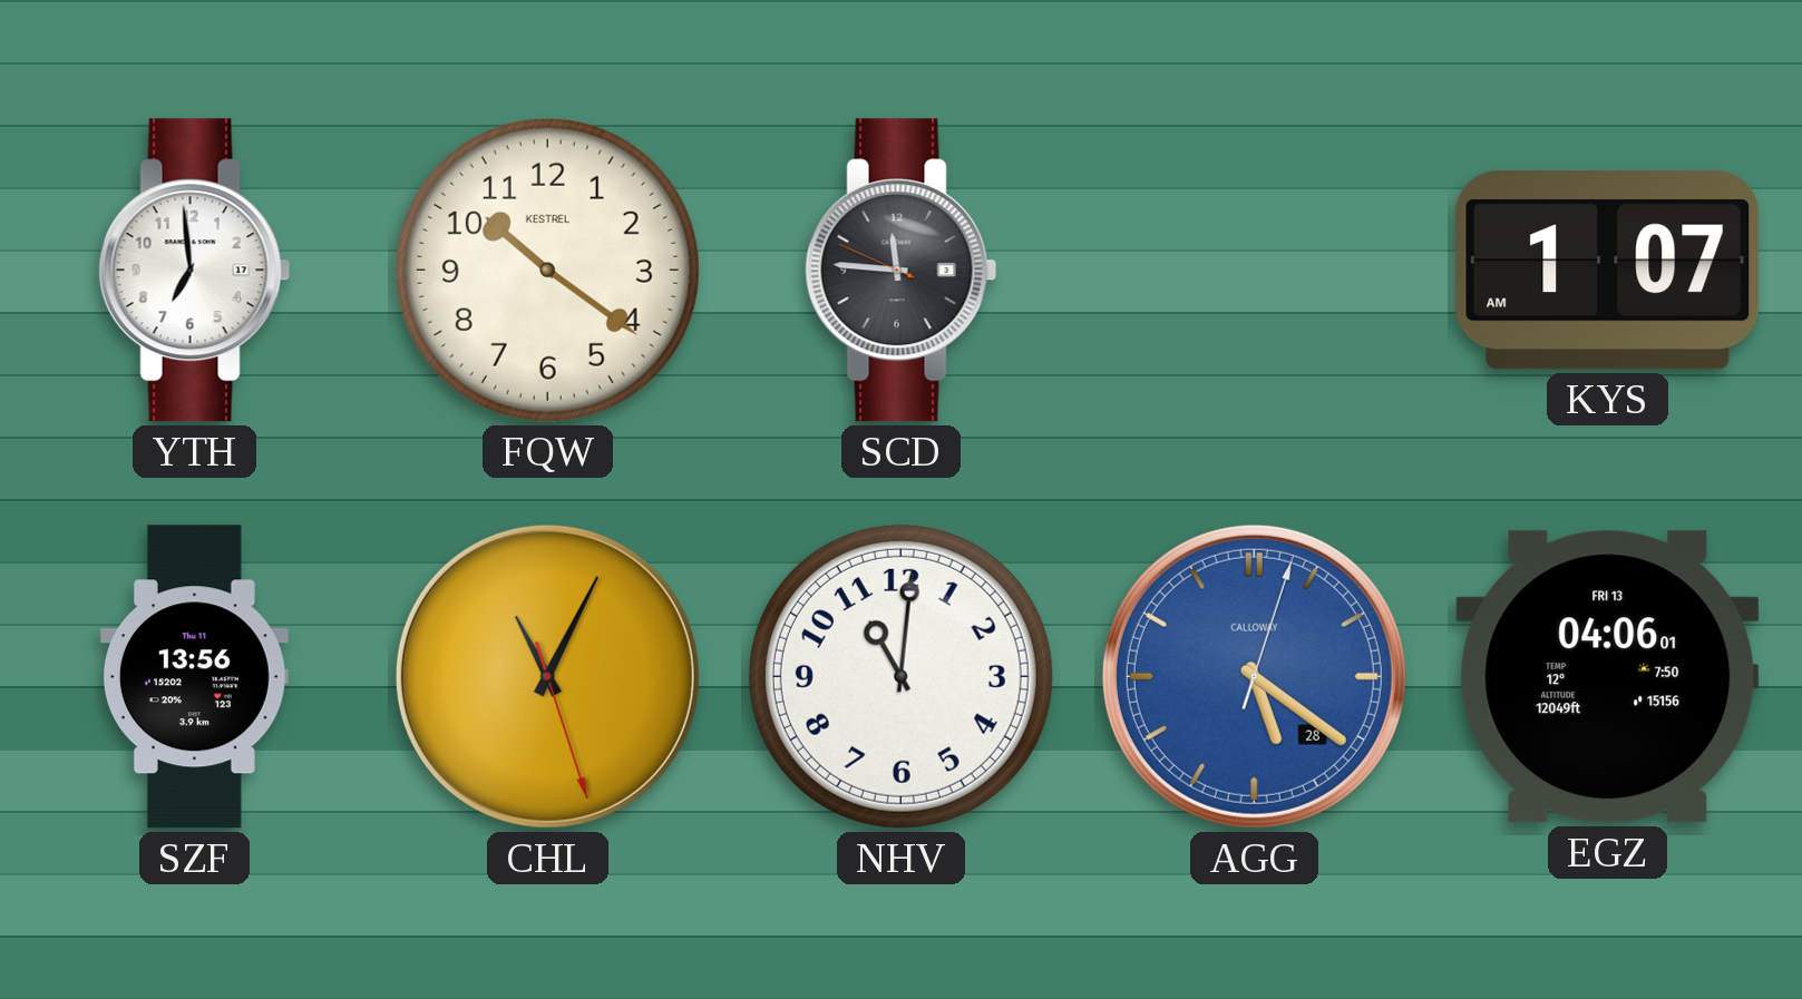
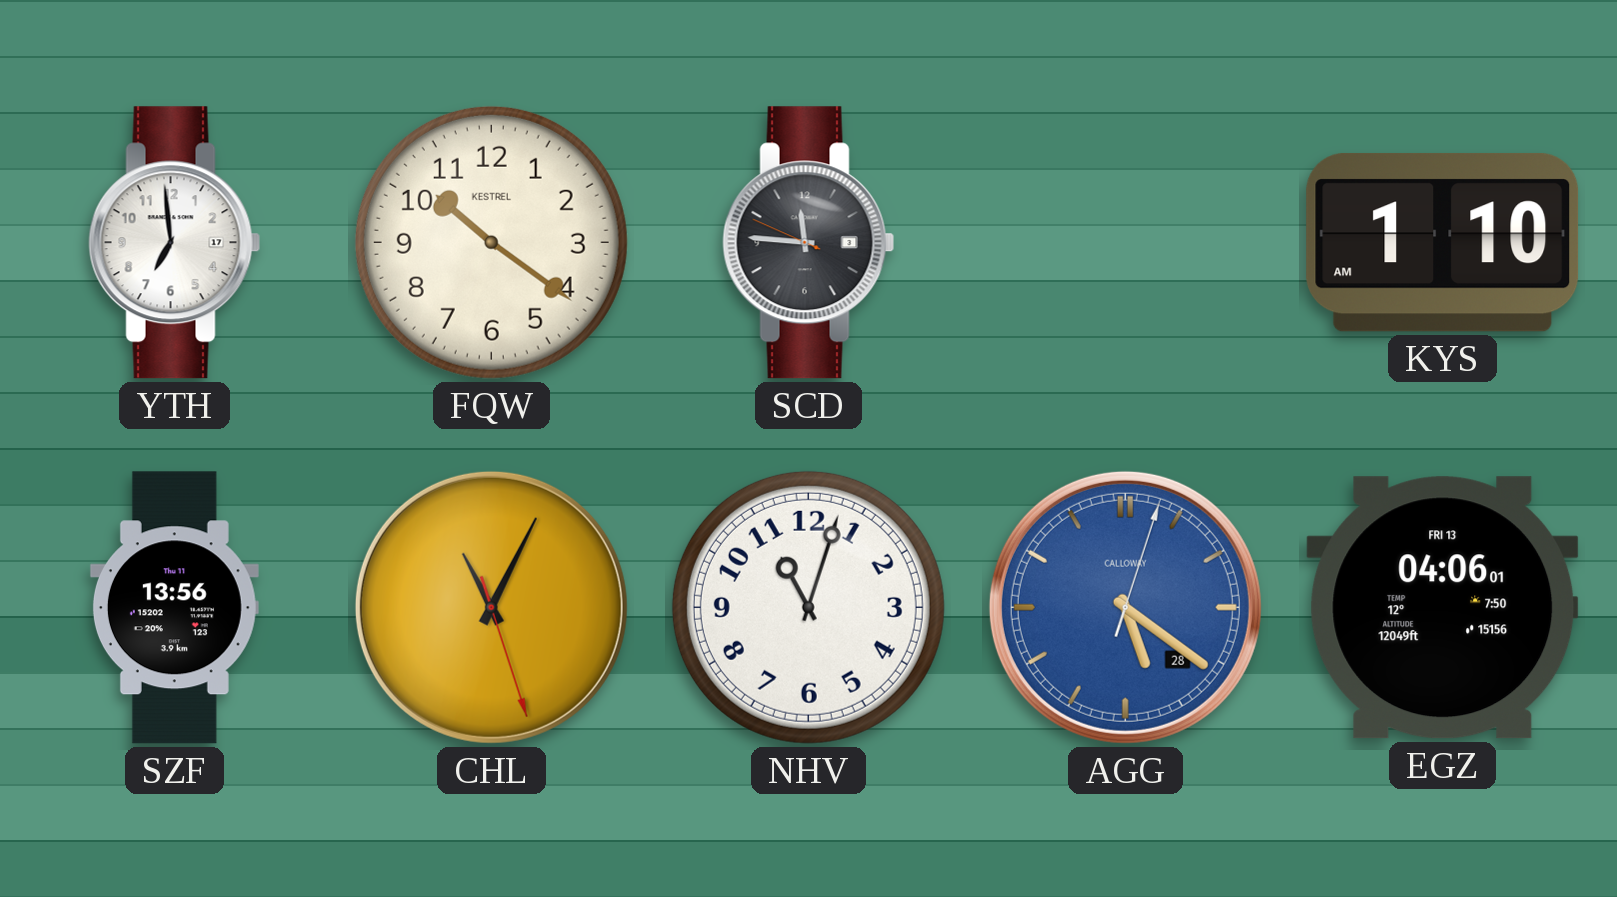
KYS: 1:07 -> 1:10
NHV: 11:01 -> 11:03
